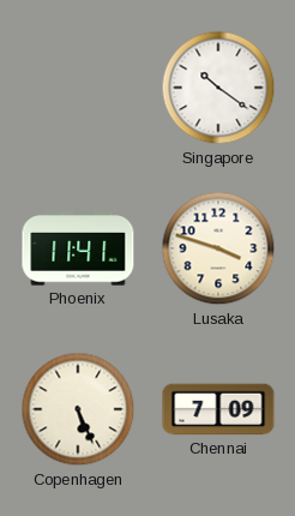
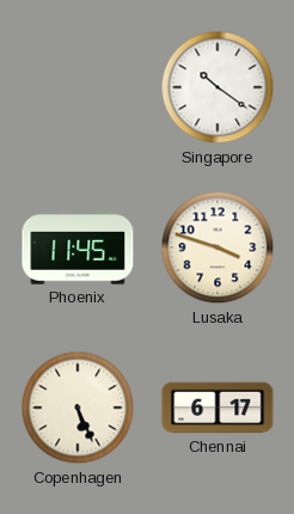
Phoenix: 11:41 -> 11:45
Chennai: 7:09 -> 6:17
